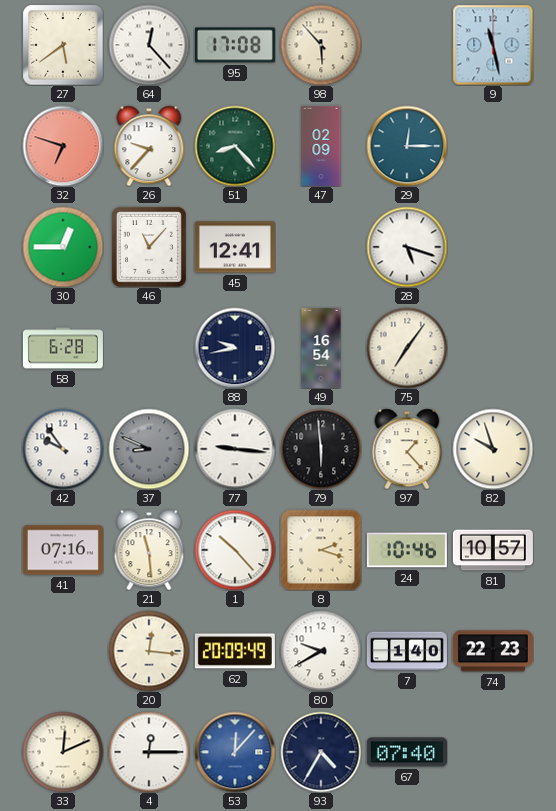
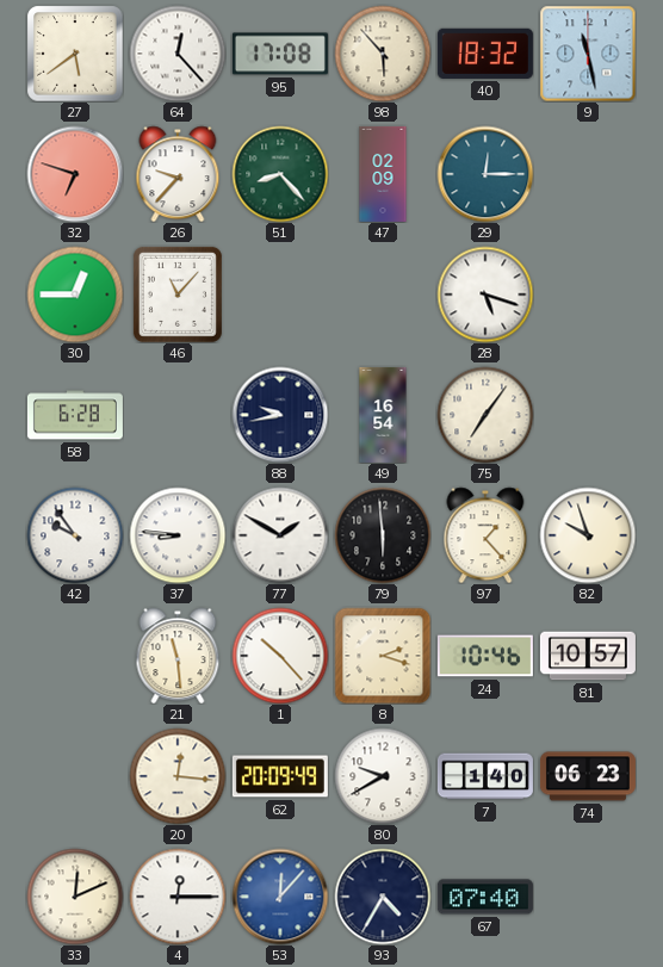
40: none -> 18:32
45: 12:41 -> none
37: 8:49 -> 8:46
37 dial: grey -> white
77: 9:16 -> 1:50
41: 07:16 -> none
74: 22:23 -> 06:23
